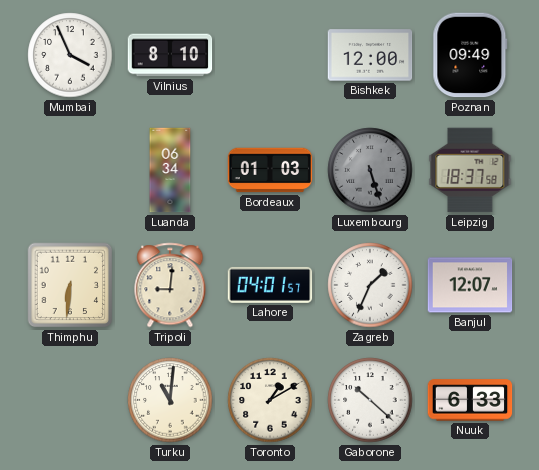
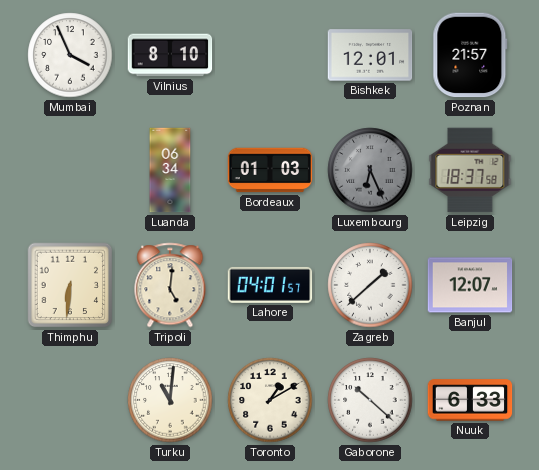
Bishkek: 12:00 -> 12:01
Poznan: 09:49 -> 21:57
Luxembourg: 5:27 -> 6:26
Tripoli: 9:01 -> 5:01
Zagreb: 1:34 -> 1:38
